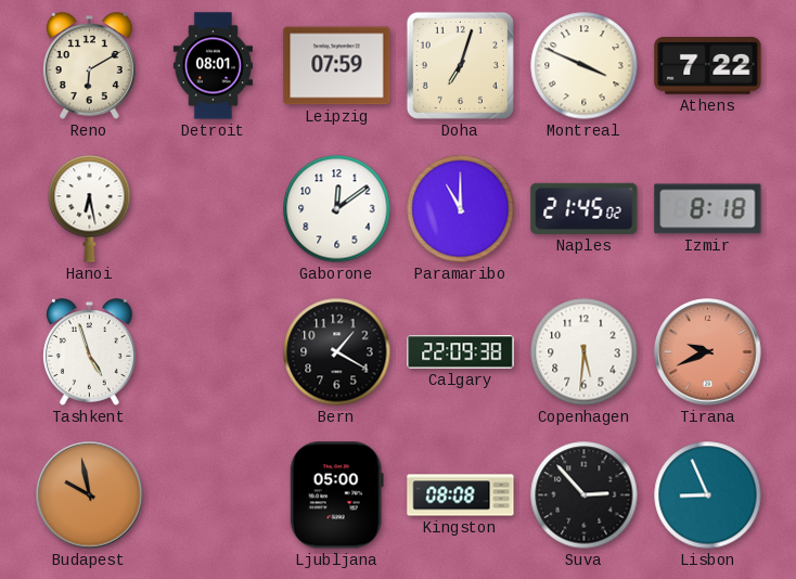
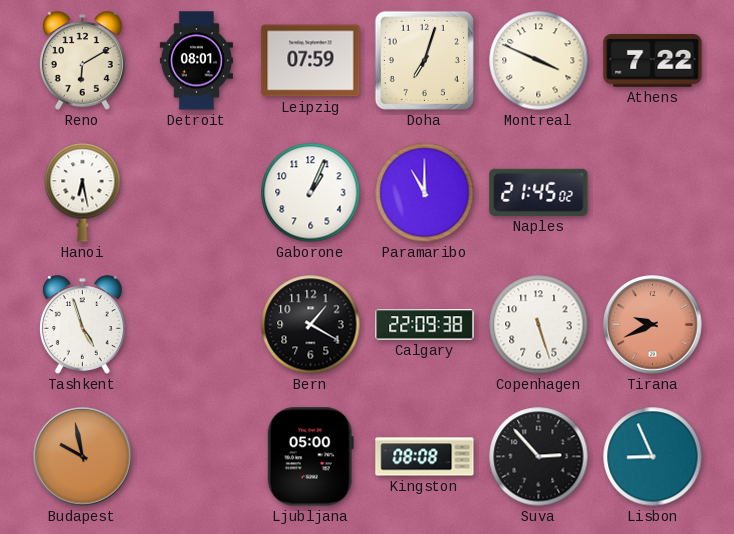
Gaborone: 12:09 -> 1:04
Izmir: 8:18 -> none
Copenhagen: 5:31 -> 5:27
